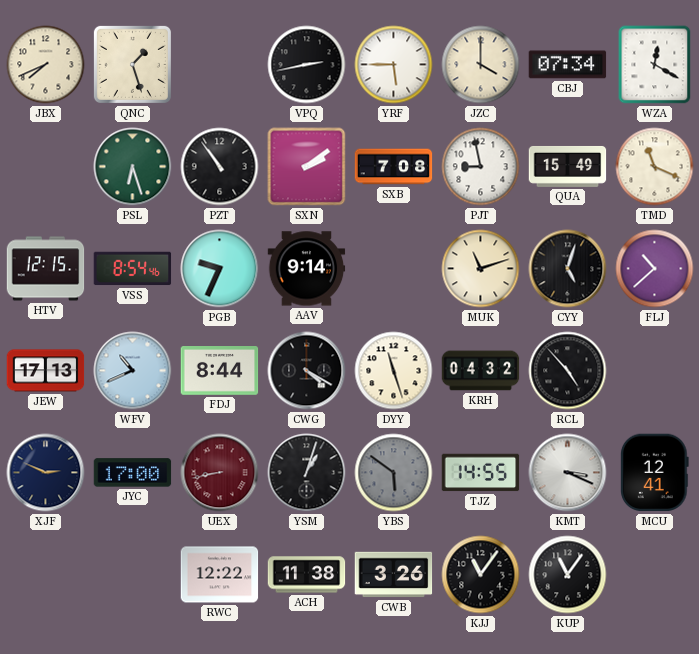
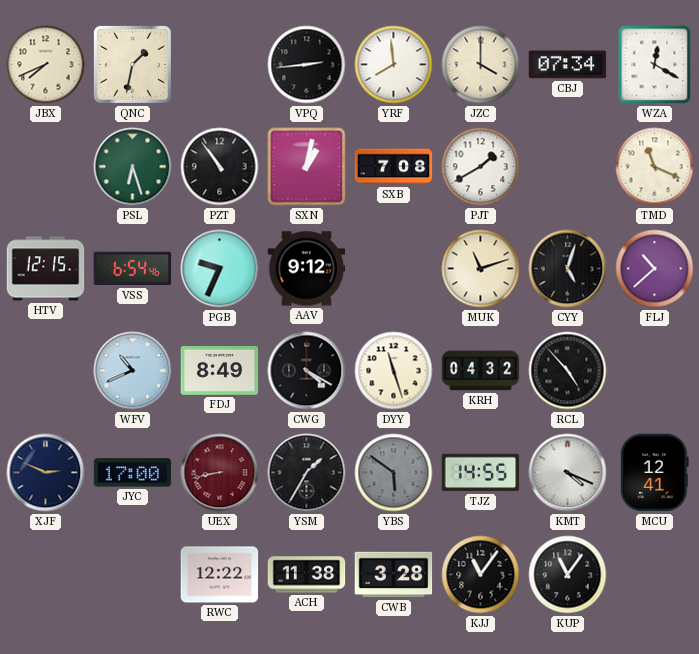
QNC: 1:27 -> 1:32
VPQ: 2:43 -> 2:44
YRF: 5:45 -> 7:59
SXN: 2:09 -> 1:02
PJT: 8:58 -> 1:40
QUA: 15:49 -> none
VSS: 8:54 -> 6:54
AAV: 9:14 -> 9:12
JEW: 17:13 -> none
FDJ: 8:44 -> 8:49
YSM: 1:03 -> 1:35
KMT: 3:19 -> 4:19
CWB: 3:26 -> 3:28
